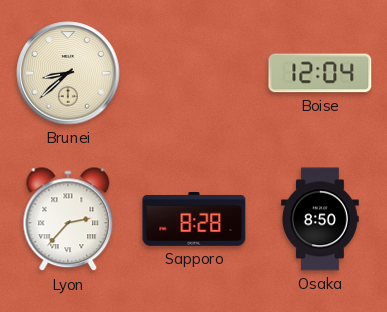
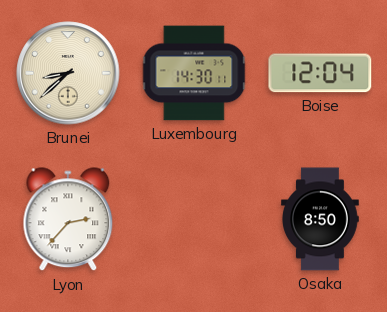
Luxembourg: none -> 14:30
Sapporo: 8:28 -> none
